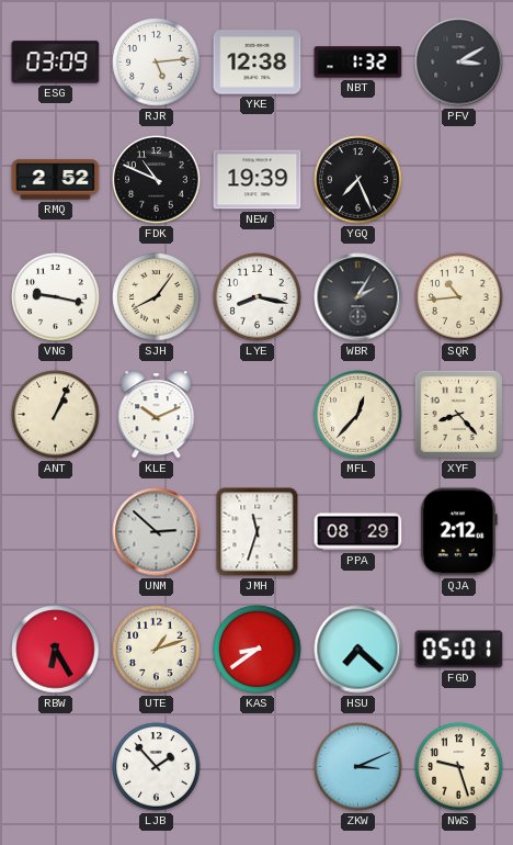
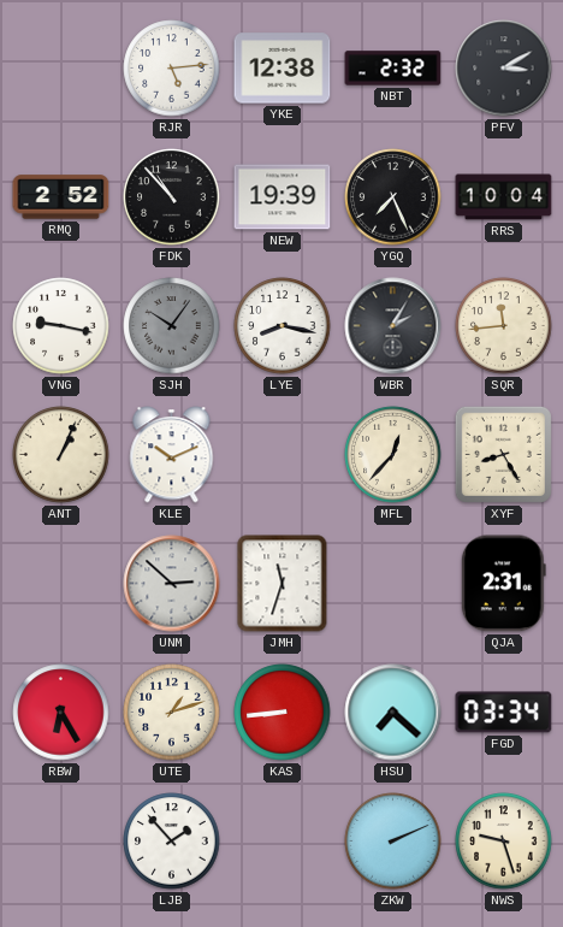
ESG: 03:09 -> none
NBT: 1:32 -> 2:32
FDK: 10:49 -> 10:53
RRS: none -> 10:04
SJH: 8:06 -> 10:06
SJH dial: cream -> grey
SQR: 10:44 -> 11:44
XYF: 8:23 -> 8:25
PPA: 08:29 -> none
QJA: 2:12 -> 2:31
KAS: 8:39 -> 8:44
FGD: 05:01 -> 03:34
ZKW: 3:11 -> 2:11
